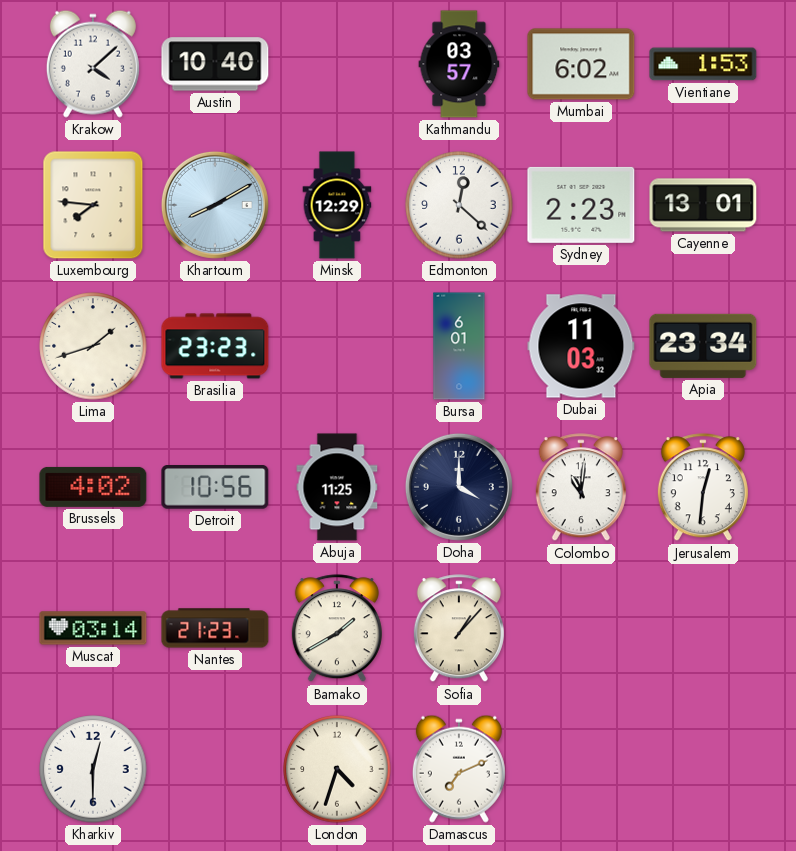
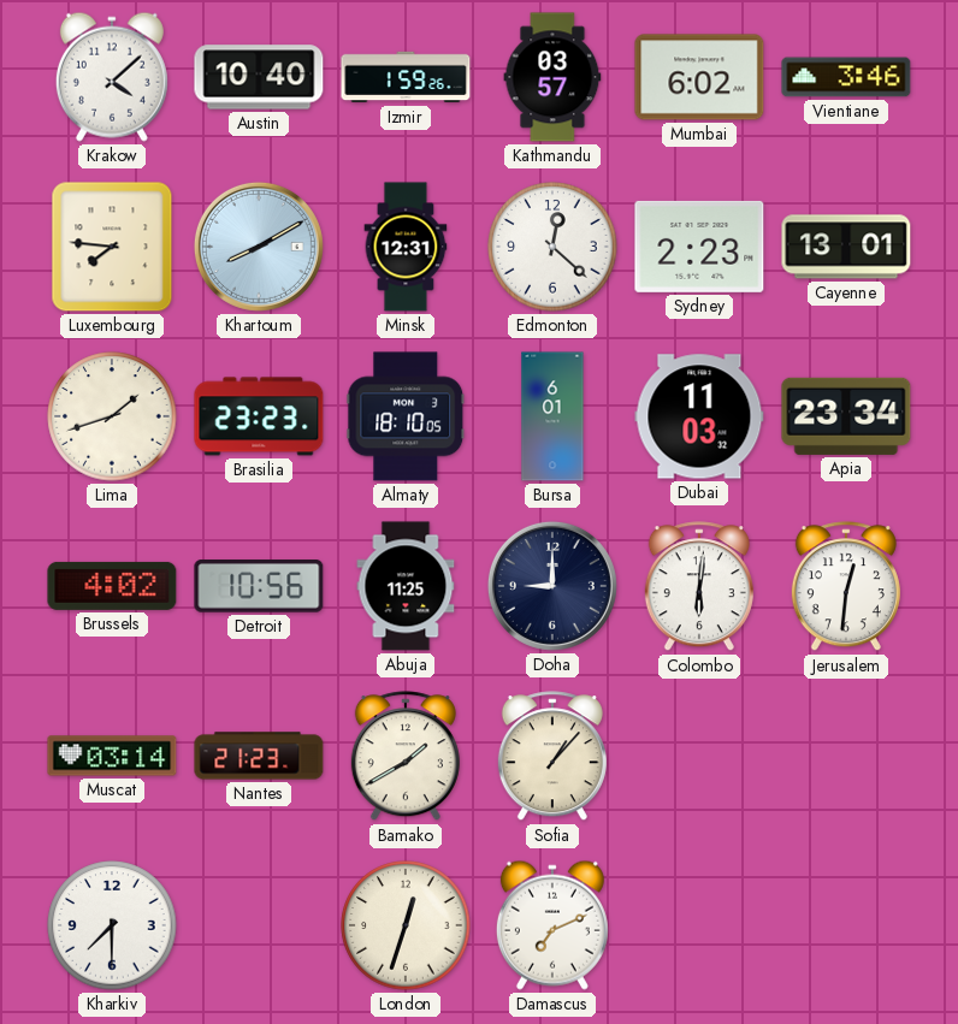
Izmir: none -> 1:59
Vientiane: 1:53 -> 3:46
Minsk: 12:29 -> 12:31
Almaty: none -> 18:10
Doha: 4:00 -> 9:00
Colombo: 11:01 -> 6:01
Kharkiv: 12:30 -> 7:30
London: 4:33 -> 12:33
